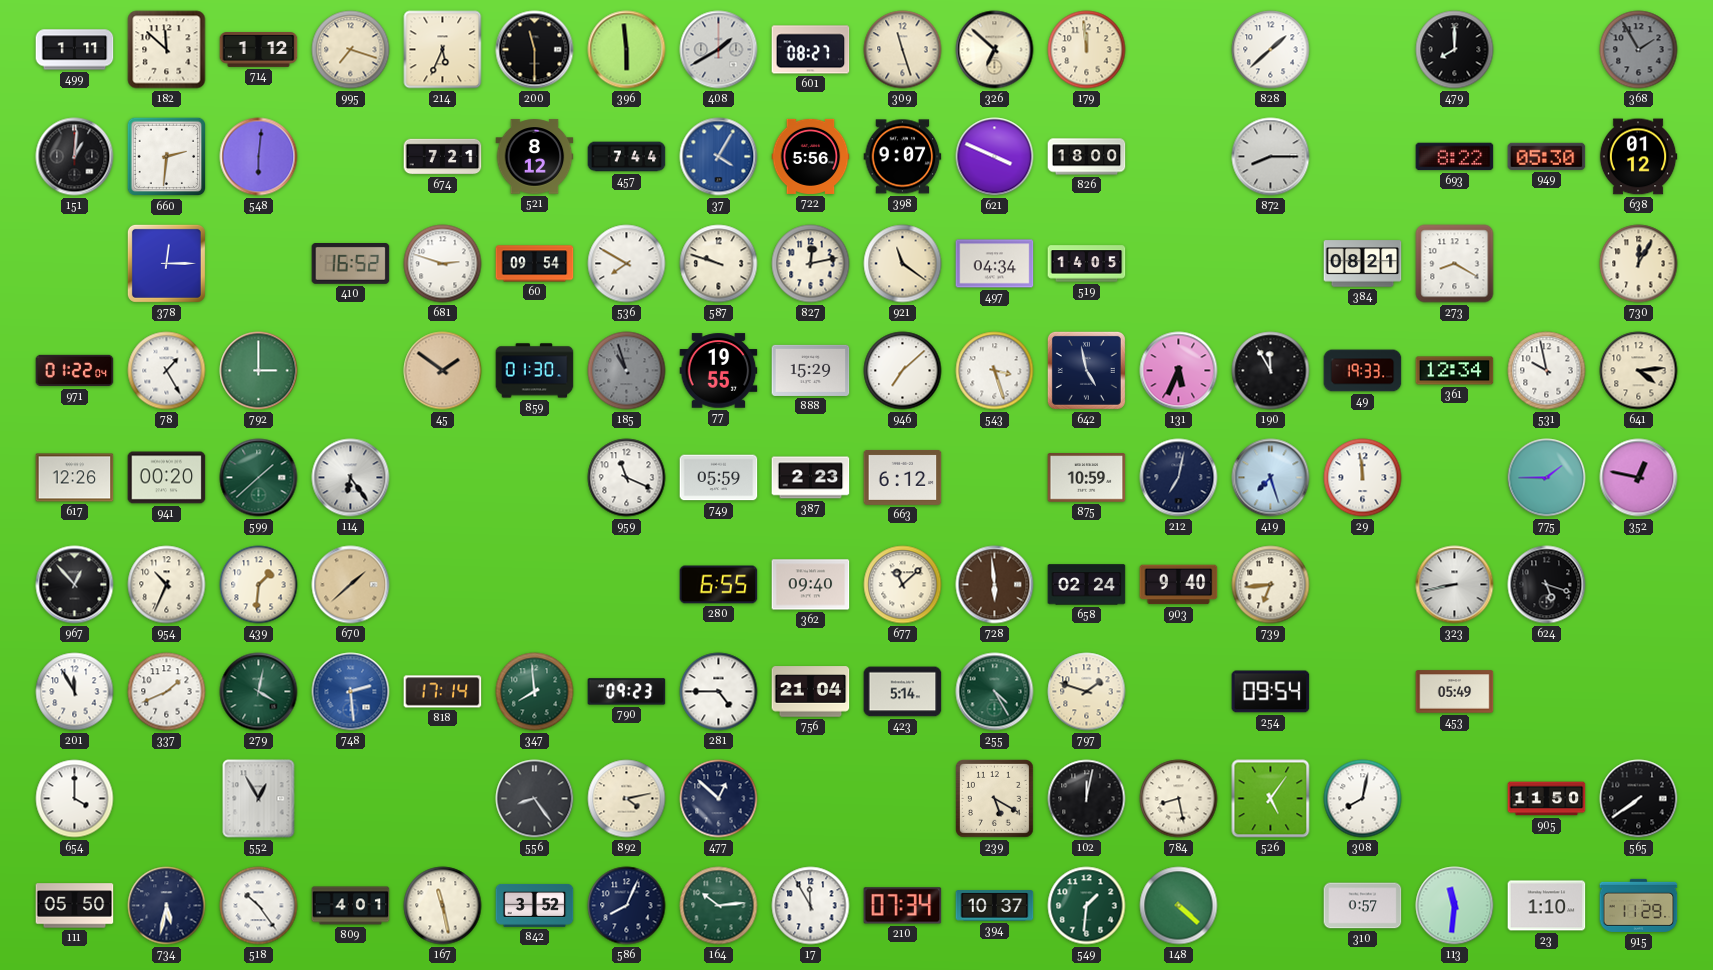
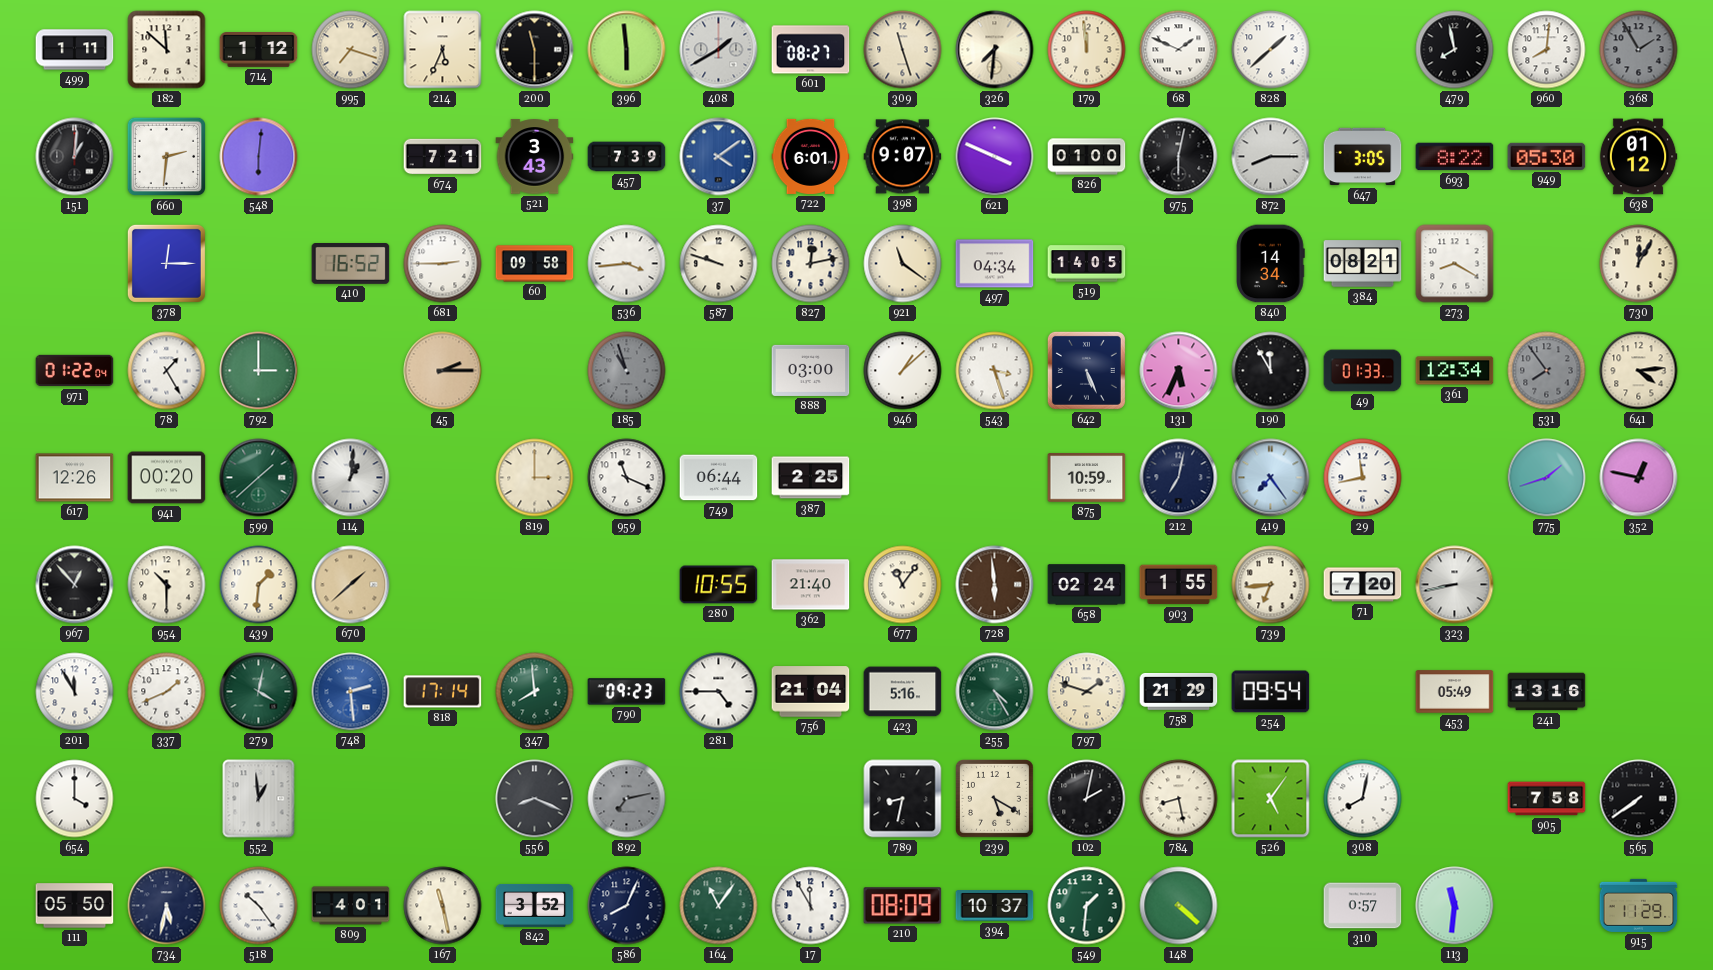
326: 6:52 -> 7:31
68: none -> 1:49
479: 8:00 -> 7:58
960: none -> 8:01
521: 8:12 -> 3:43
457: 7:44 -> 7:39
37: 4:05 -> 4:09
722: 5:56 -> 6:01
826: 18:00 -> 01:00
975: none -> 6:02
647: none -> 3:05
681: 2:48 -> 2:45
60: 09:54 -> 09:58
536: 7:50 -> 3:44
840: none -> 14:34
45: 1:51 -> 2:15
859: 01:30 -> none
77: 19:55 -> none
888: 15:29 -> 03:00
946: 7:08 -> 1:08
642: 4:58 -> 5:26
49: 19:33 -> 01:33
531: 9:58 -> 7:54
531 dial: white -> grey
114: 6:24 -> 1:01
819: none -> 3:00
749: 05:59 -> 06:44
387: 2:23 -> 2:25
663: 6:12 -> none
419: 7:27 -> 7:24
29: 11:59 -> 11:43
775: 1:45 -> 1:42
954: 10:34 -> 10:30
280: 6:55 -> 10:55
362: 09:40 -> 21:40
677: 11:08 -> 11:06
903: 9:40 -> 1:55
71: none -> 7:20
624: 5:18 -> none
423: 5:14 -> 5:16
758: none -> 21:29
241: none -> 13:16
552: 12:55 -> 12:59
556: 8:24 -> 8:19
892: 4:13 -> 7:13
892 dial: cream -> grey
477: 12:52 -> none
789: none -> 8:32
102: 12:02 -> 2:02
905: 11:50 -> 7:58
164: 10:14 -> 11:06
210: 07:34 -> 08:09
23: 1:10 -> none
